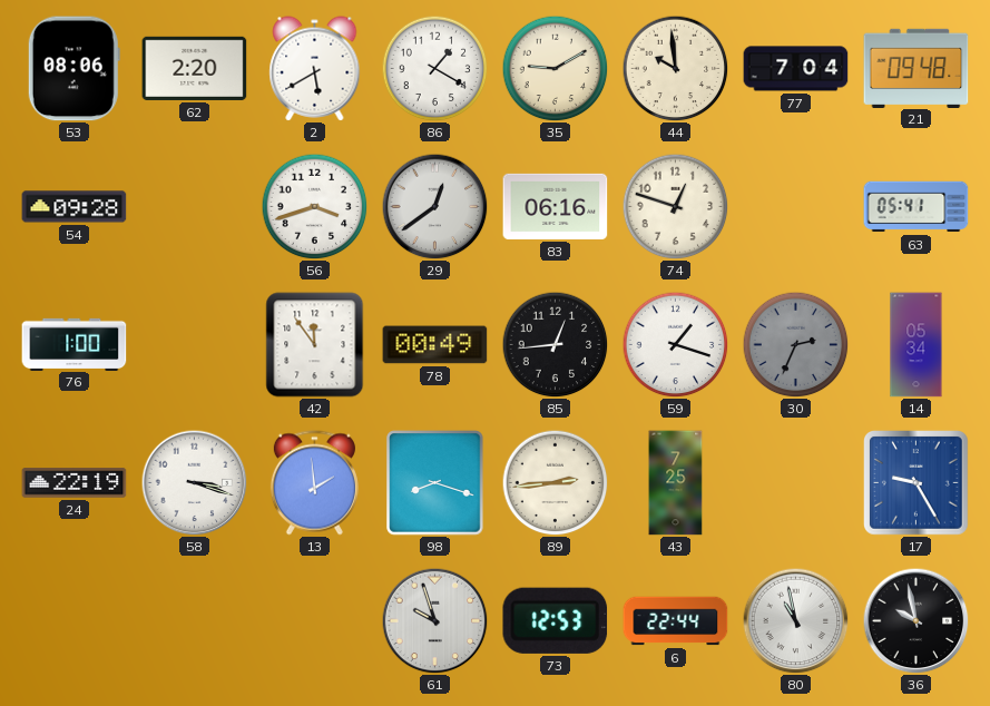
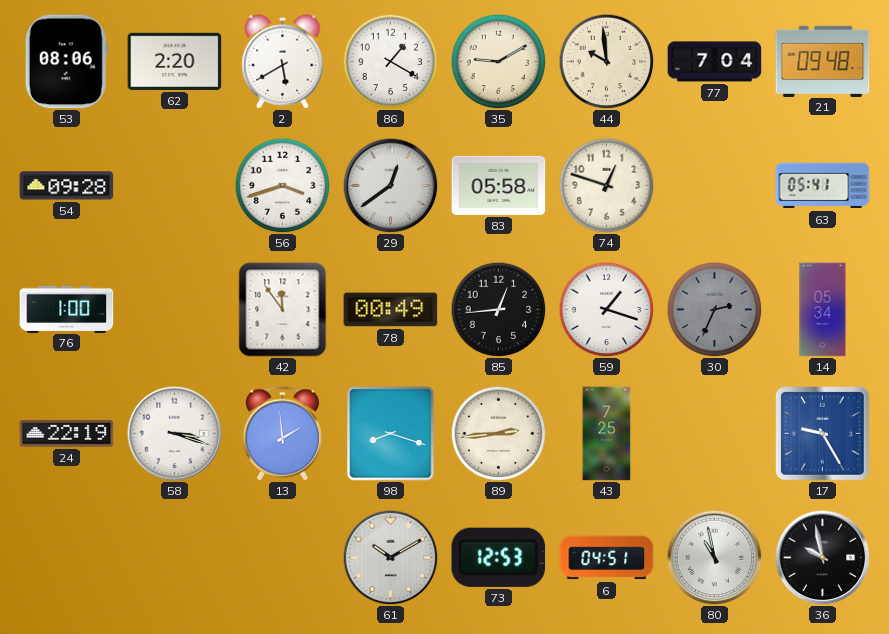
83: 06:16 -> 05:58
61: 9:57 -> 10:10
6: 22:44 -> 04:51
